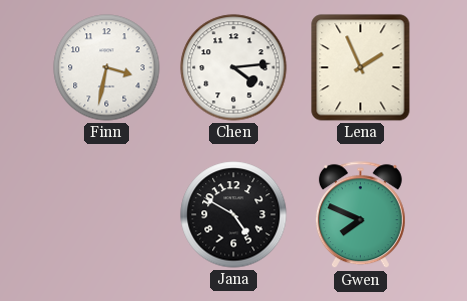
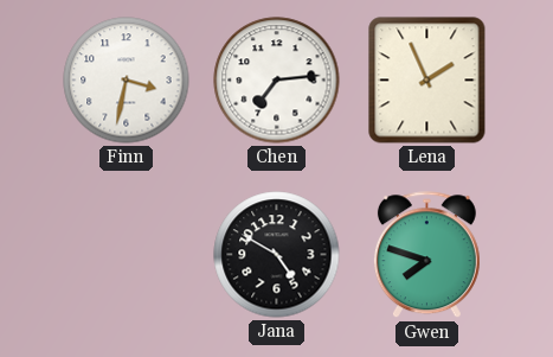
Chen: 4:14 -> 7:14
Gwen: 7:49 -> 7:48
